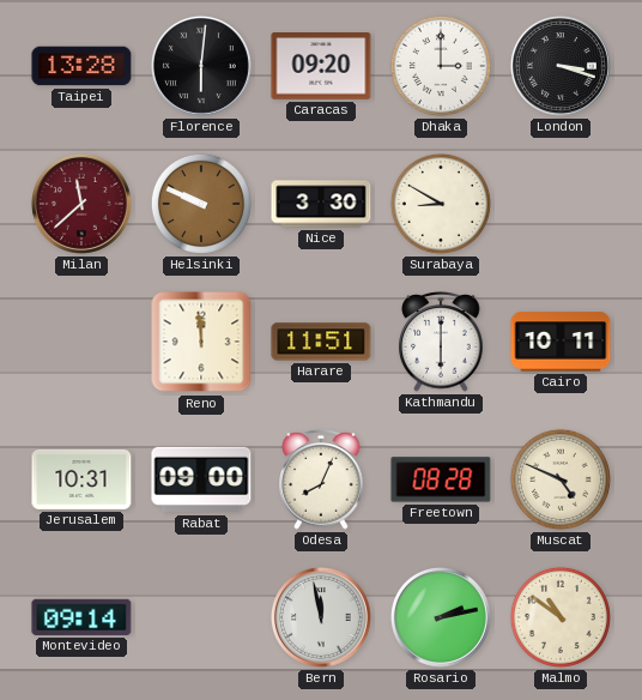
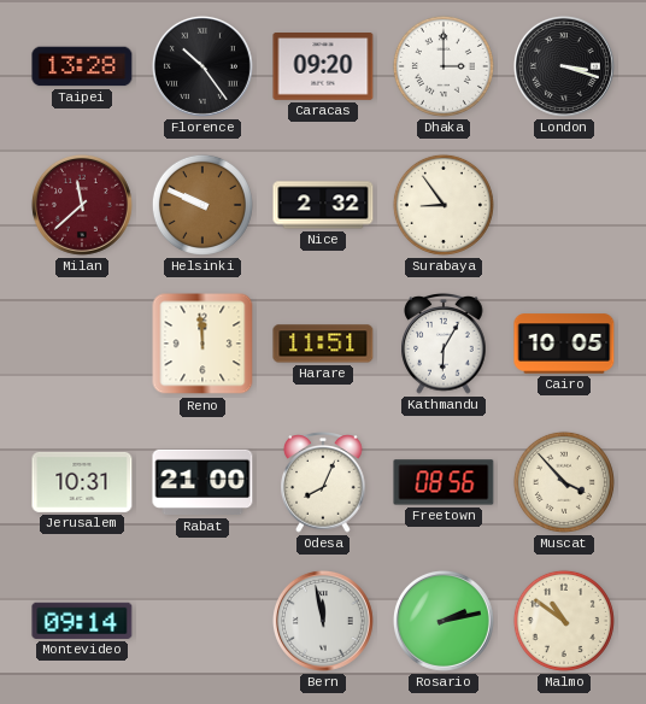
Florence: 6:01 -> 10:24
Nice: 3:30 -> 2:32
Surabaya: 8:50 -> 8:54
Kathmandu: 6:00 -> 6:05
Cairo: 10:11 -> 10:05
Rabat: 09:00 -> 21:00
Freetown: 08:28 -> 08:56
Muscat: 4:49 -> 3:53
